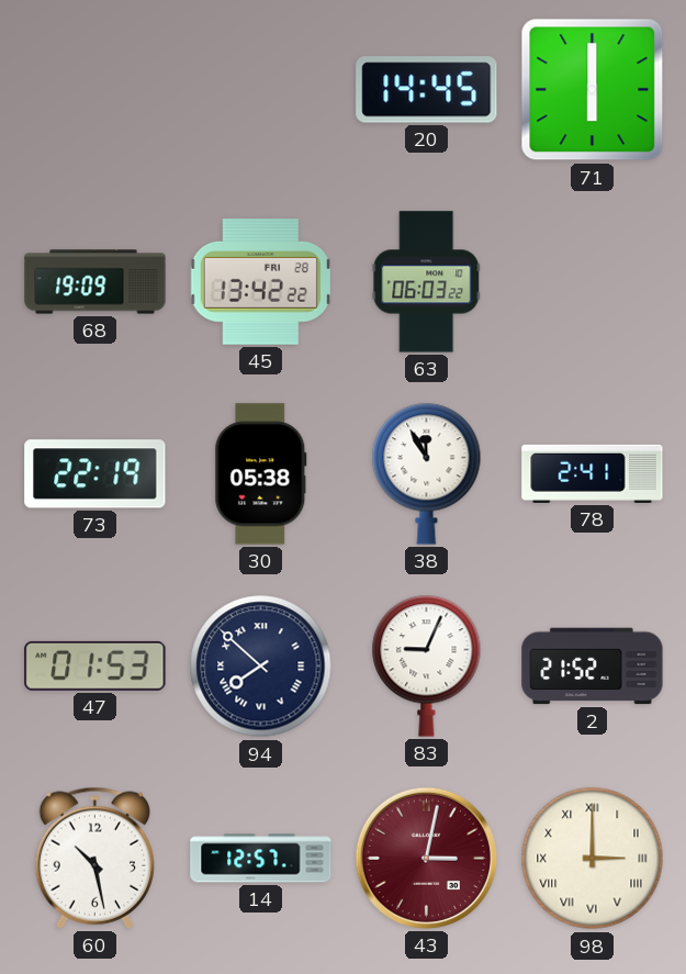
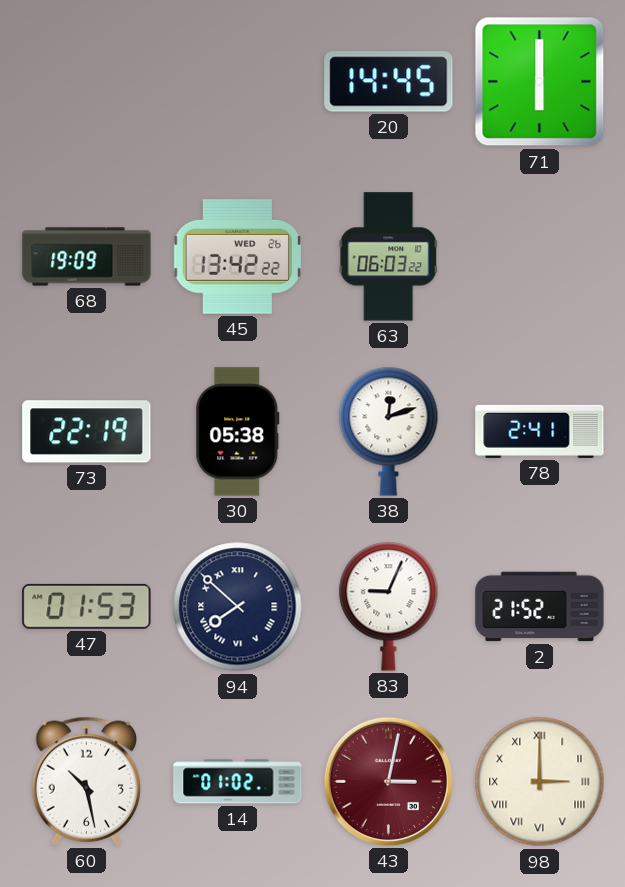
45 date: FRI 28 -> WED 26
38: 11:55 -> 12:12
14: 12:57 -> 01:02
